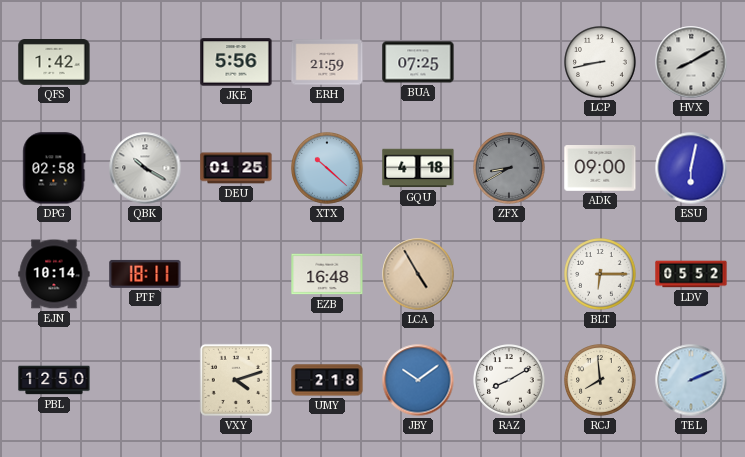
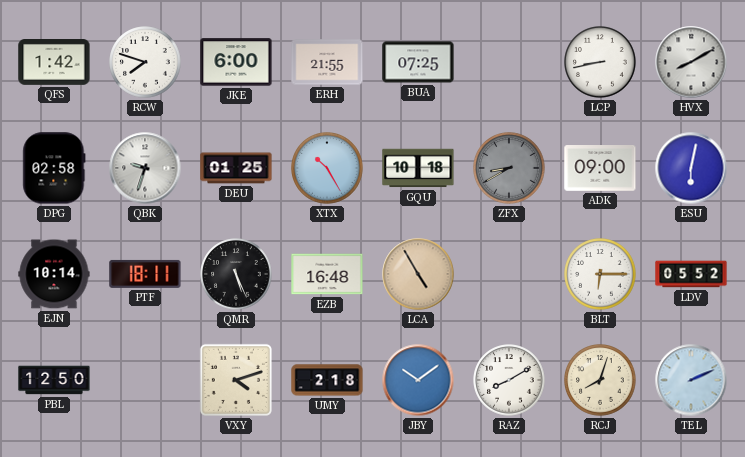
RCW: none -> 7:48
JKE: 5:56 -> 6:00
ERH: 21:59 -> 21:55
QBK: 10:20 -> 9:33
XTX: 10:22 -> 10:25
GQU: 4:18 -> 10:18
QMR: none -> 5:26
RCJ: 7:59 -> 8:03
